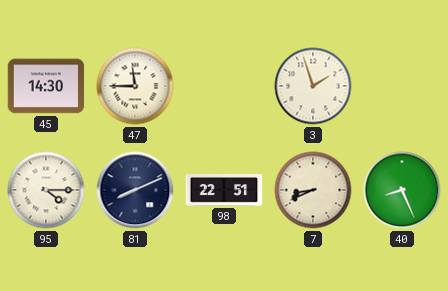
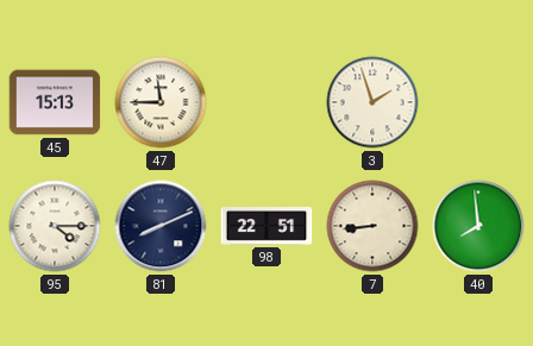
45: 14:30 -> 15:13
7: 8:41 -> 8:44
40: 8:26 -> 7:59
